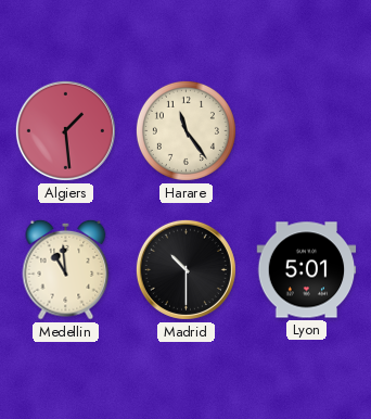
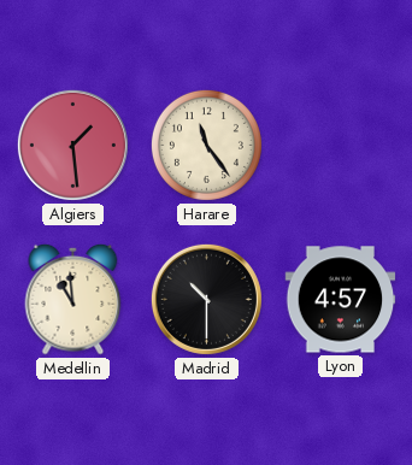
Lyon: 5:01 -> 4:57
